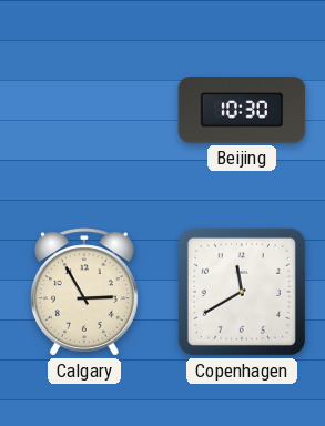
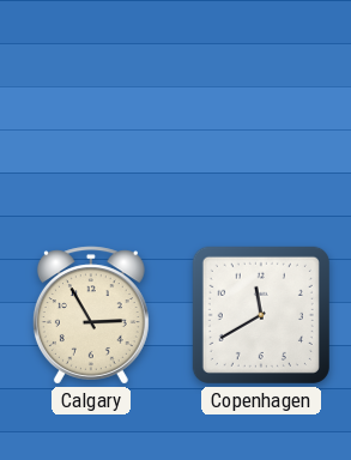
Beijing: 10:30 -> none
